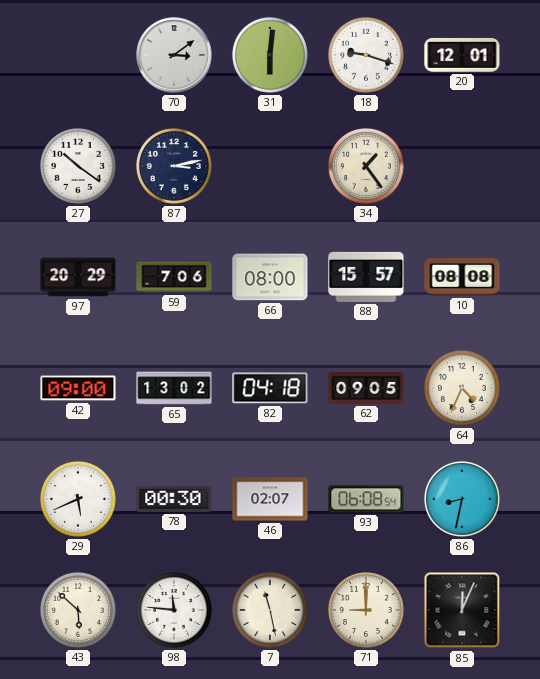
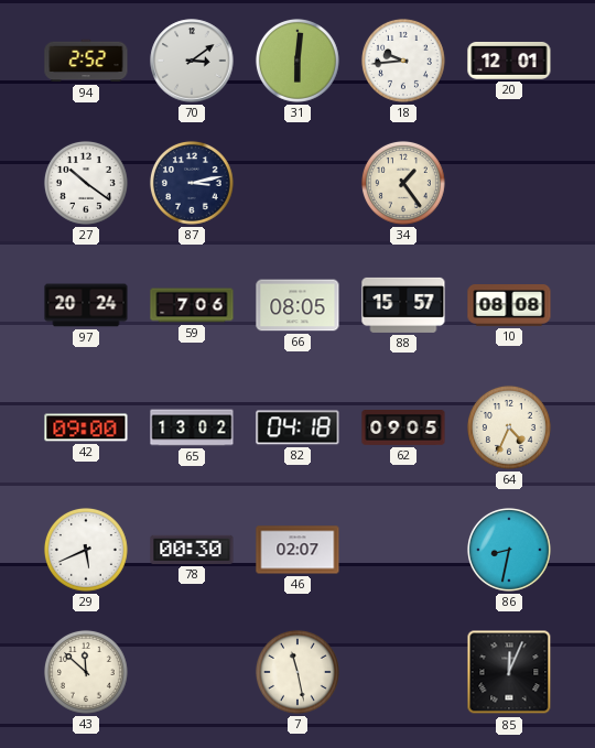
94: none -> 2:52
18: 9:18 -> 9:44
97: 20:29 -> 20:24
66: 08:00 -> 08:05
93: 06:08 -> none
43: 5:52 -> 11:52
98: 11:46 -> none
71: 9:00 -> none
